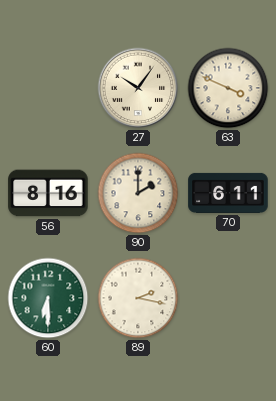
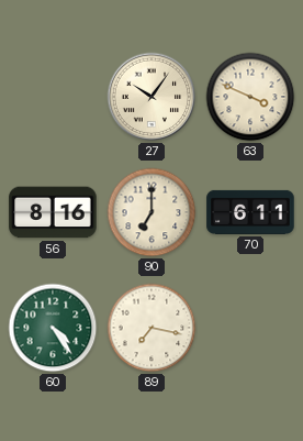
90: 2:00 -> 7:00
60: 6:30 -> 4:24
89: 2:17 -> 7:17
